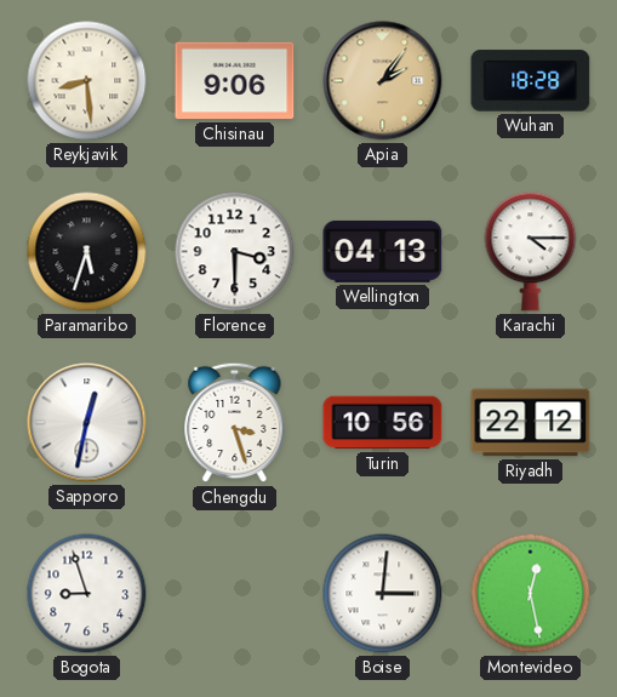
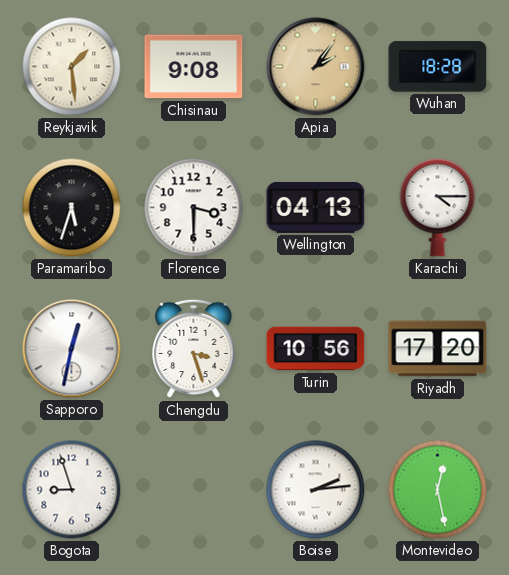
Reykjavik: 8:29 -> 1:29
Chisinau: 9:06 -> 9:08
Riyadh: 22:12 -> 17:20
Boise: 3:01 -> 2:14
